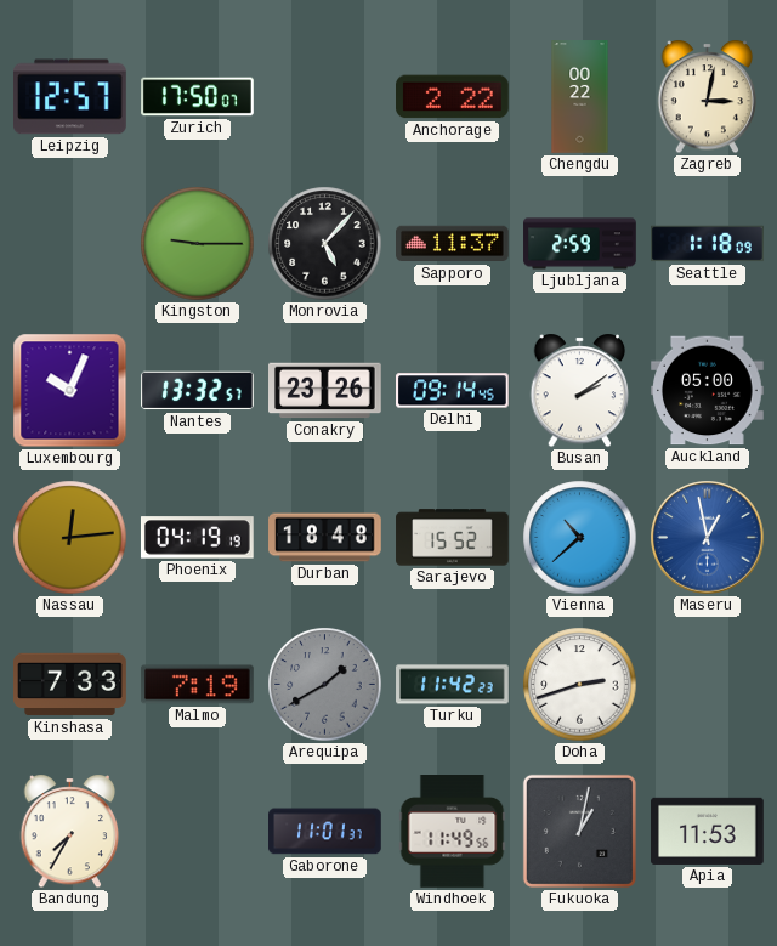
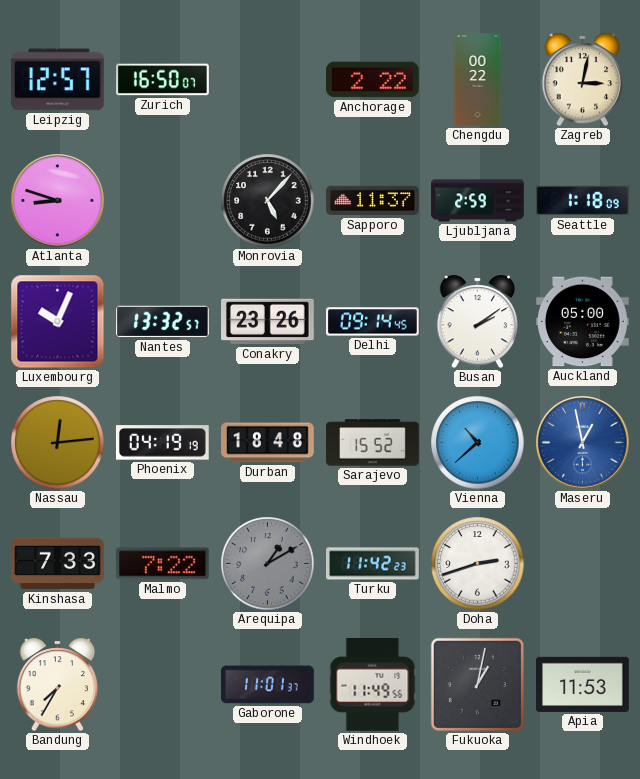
Zurich: 17:50 -> 16:50
Atlanta: none -> 8:48
Kingston: 9:15 -> none
Malmo: 7:19 -> 7:22
Arequipa: 1:40 -> 1:10
